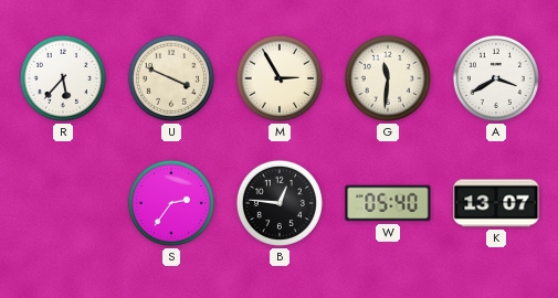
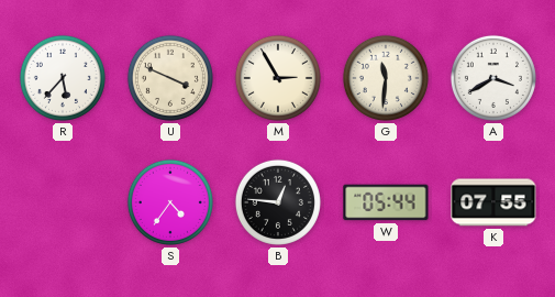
S: 2:36 -> 4:36
W: 05:40 -> 05:44
K: 13:07 -> 07:55
